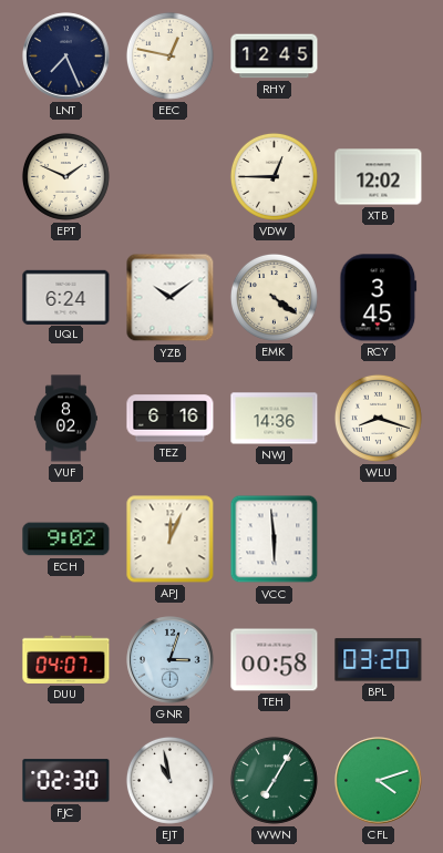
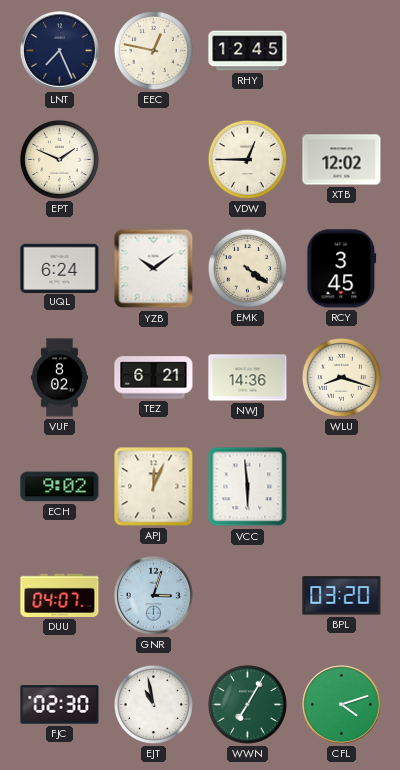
TEZ: 6:16 -> 6:21
TEH: 00:58 -> none
